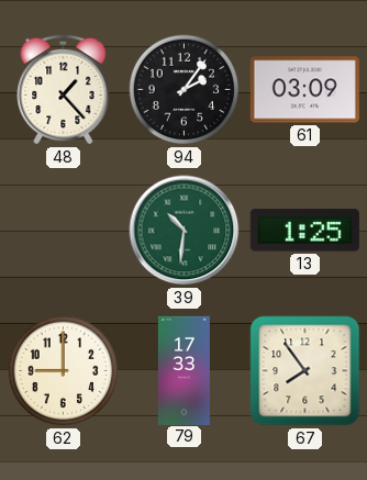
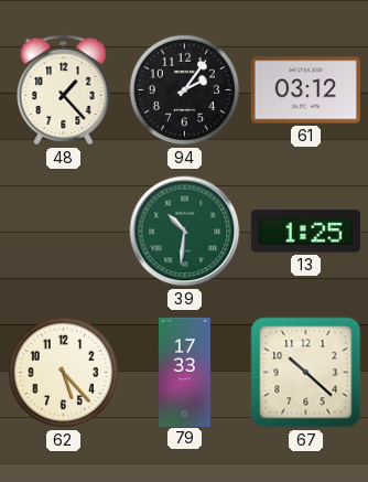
61: 03:09 -> 03:12
62: 9:00 -> 5:23
67: 7:54 -> 10:22
